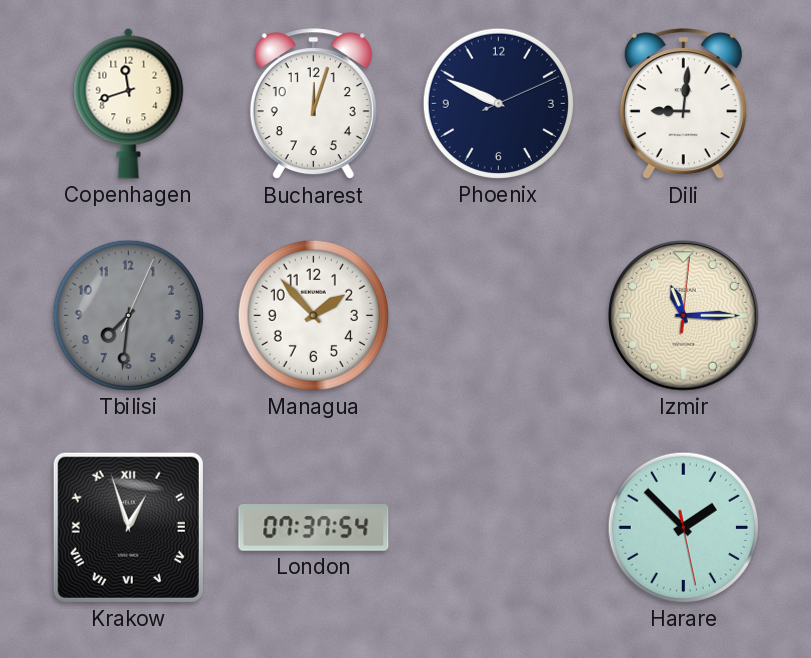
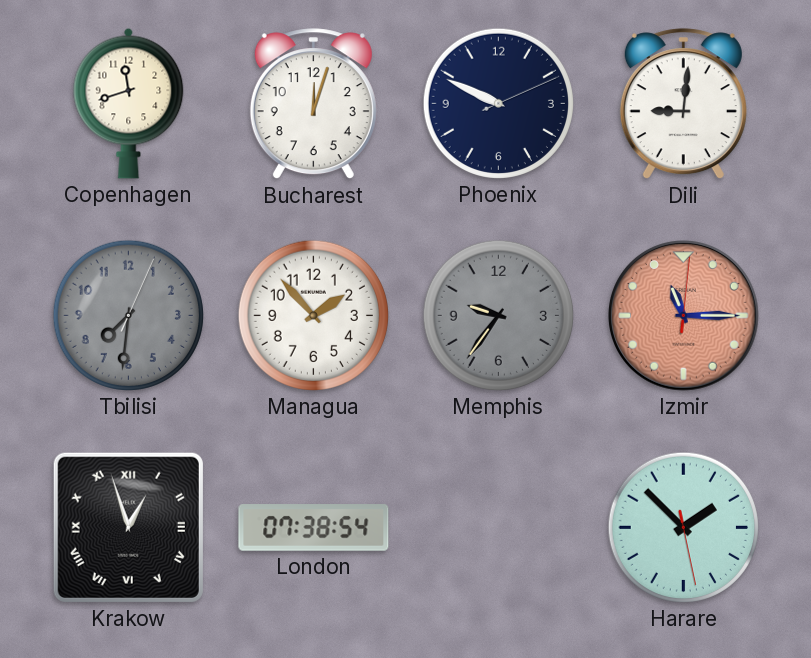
Memphis: none -> 9:36
Izmir dial: cream -> salmon
London: 07:37 -> 07:38
